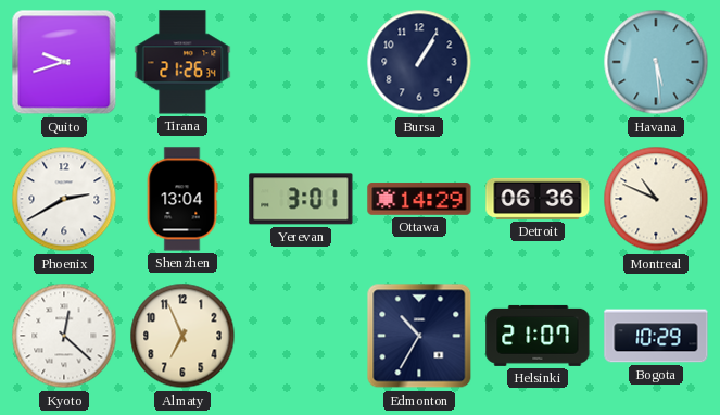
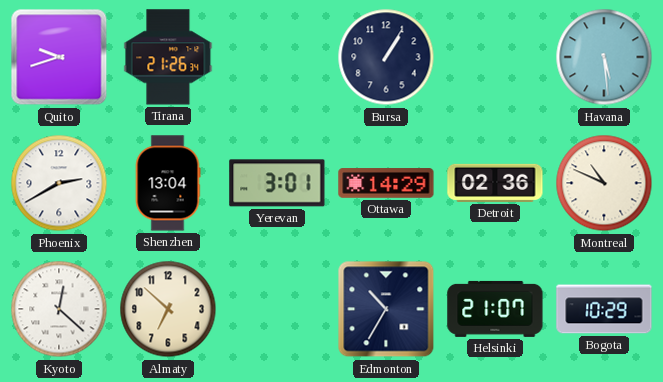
Detroit: 06:36 -> 02:36
Almaty: 6:56 -> 6:52
